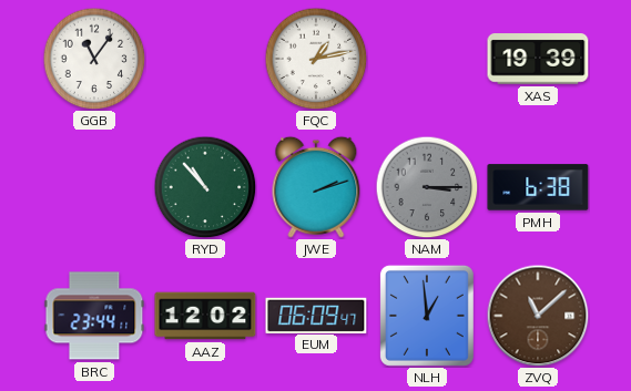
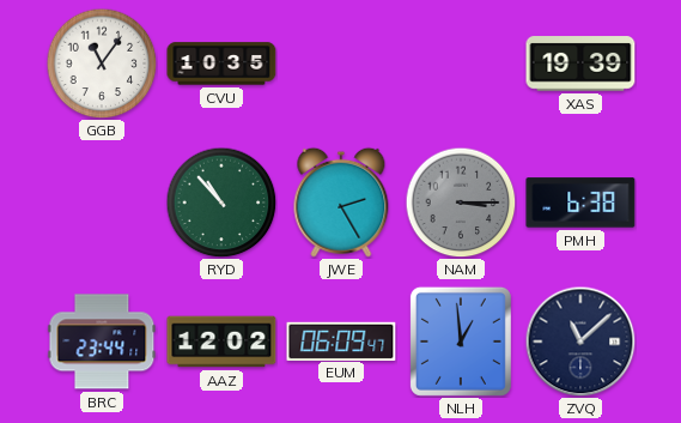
CVU: none -> 10:35
FQC: 1:13 -> none
JWE: 2:12 -> 2:25
ZVQ dial: brown -> navy
